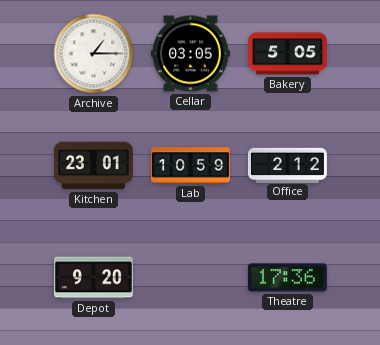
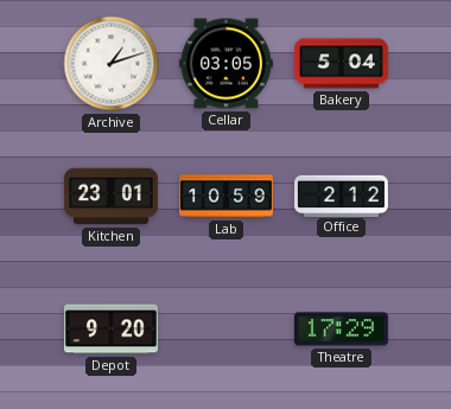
Archive: 1:15 -> 1:12
Bakery: 5:05 -> 5:04
Theatre: 17:36 -> 17:29
